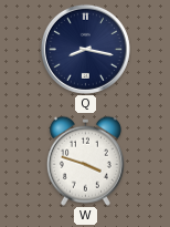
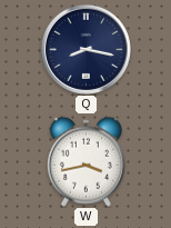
W: 3:48 -> 3:43
